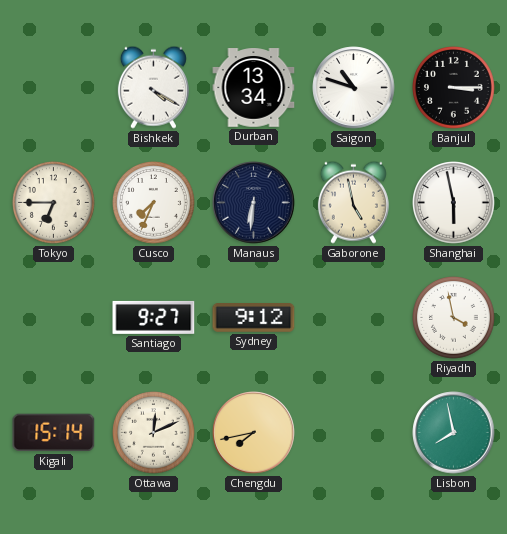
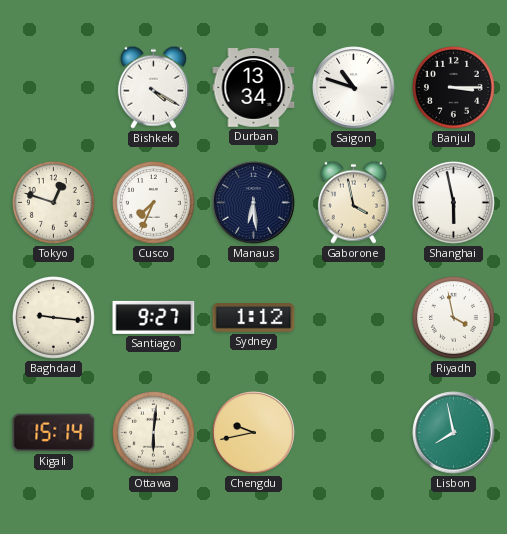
Tokyo: 6:45 -> 12:48
Manaus: 6:31 -> 6:29
Gaborone: 4:58 -> 3:58
Baghdad: none -> 9:16
Sydney: 9:12 -> 1:12
Ottawa: 12:11 -> 6:01
Chengdu: 7:43 -> 9:43
